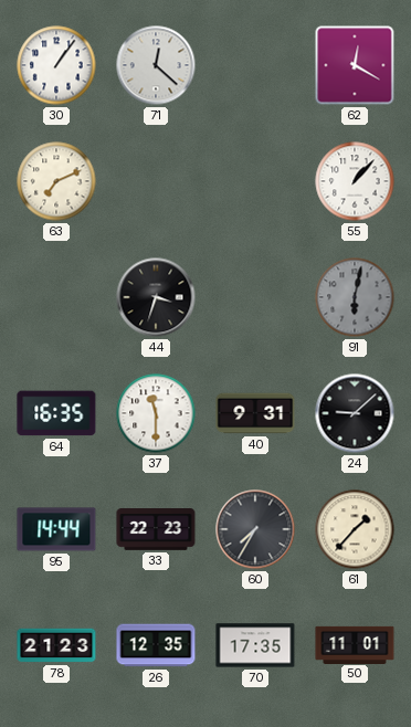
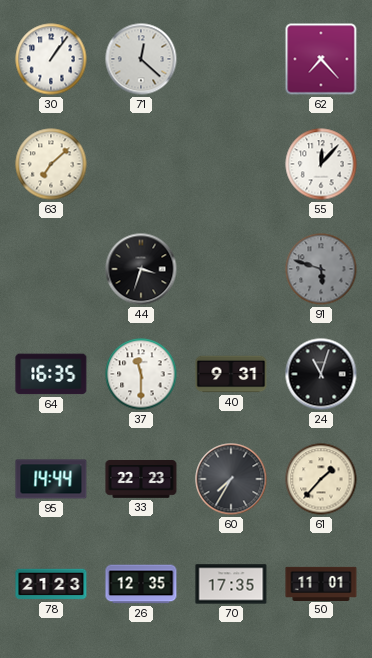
62: 12:20 -> 7:23
63: 7:11 -> 7:08
55: 1:07 -> 12:07
91: 6:02 -> 5:48
24: 9:08 -> 11:03
